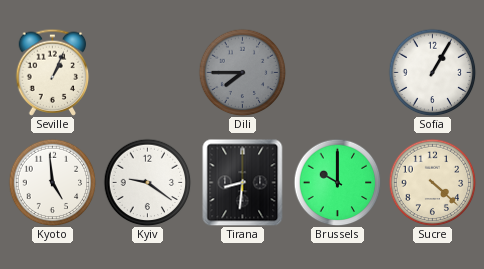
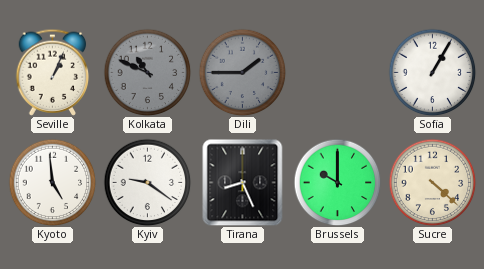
Kolkata: none -> 10:49
Dili: 7:45 -> 1:45
Tirana: 8:31 -> 8:26
